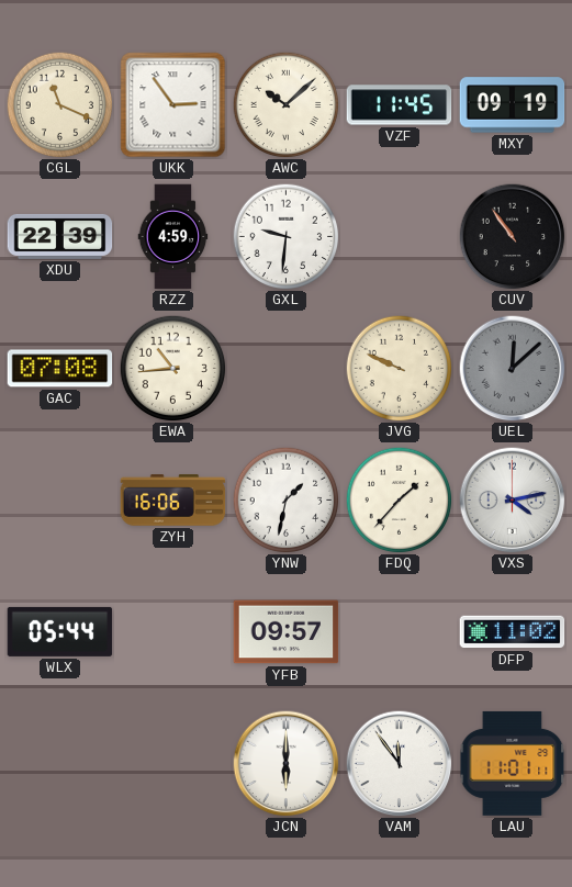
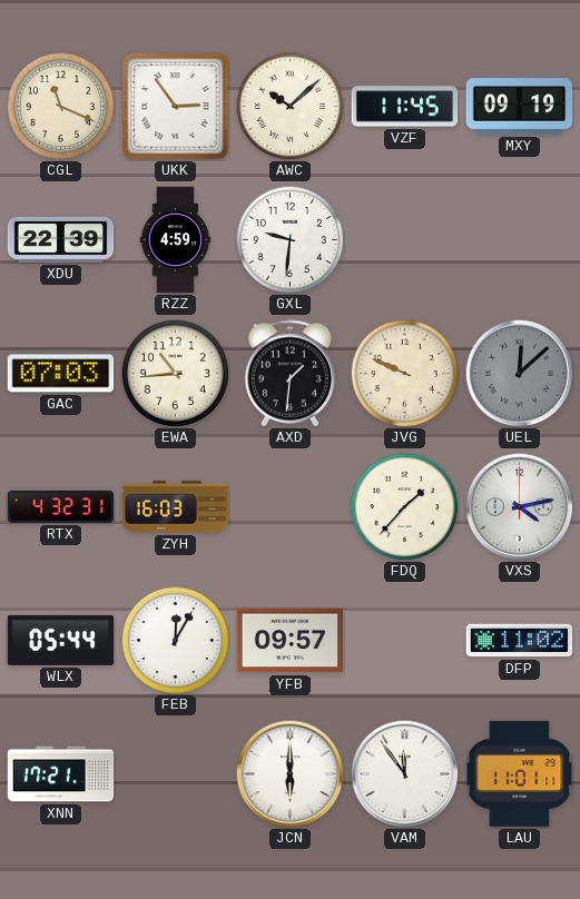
CUV: 10:54 -> none
GAC: 07:08 -> 07:03
AXD: none -> 1:31
RTX: none -> 4:32
ZYH: 16:06 -> 16:03
YNW: 1:32 -> none
FEB: none -> 12:05
XNN: none -> 17:21
